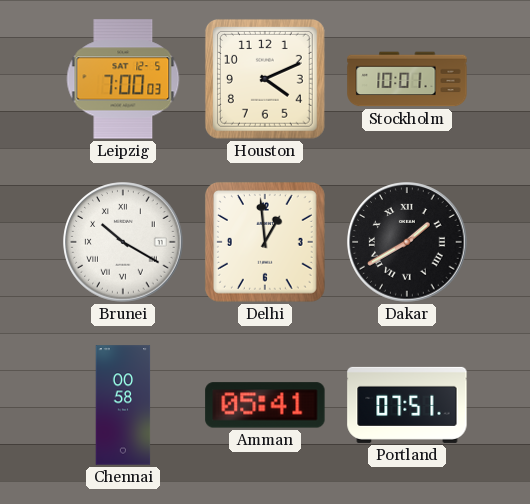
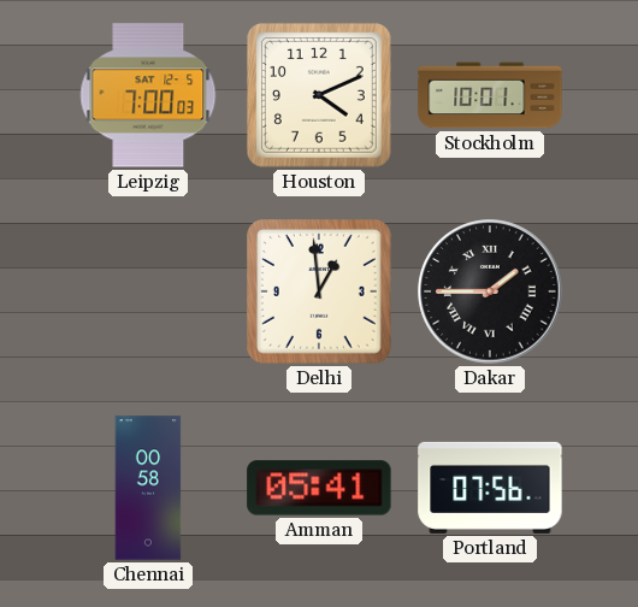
Brunei: 10:20 -> none
Dakar: 1:40 -> 1:45
Portland: 07:51 -> 07:56
